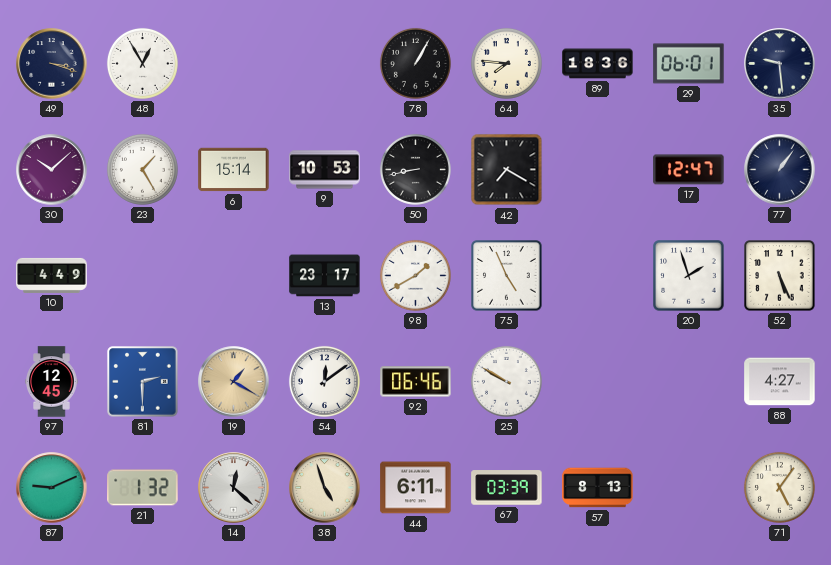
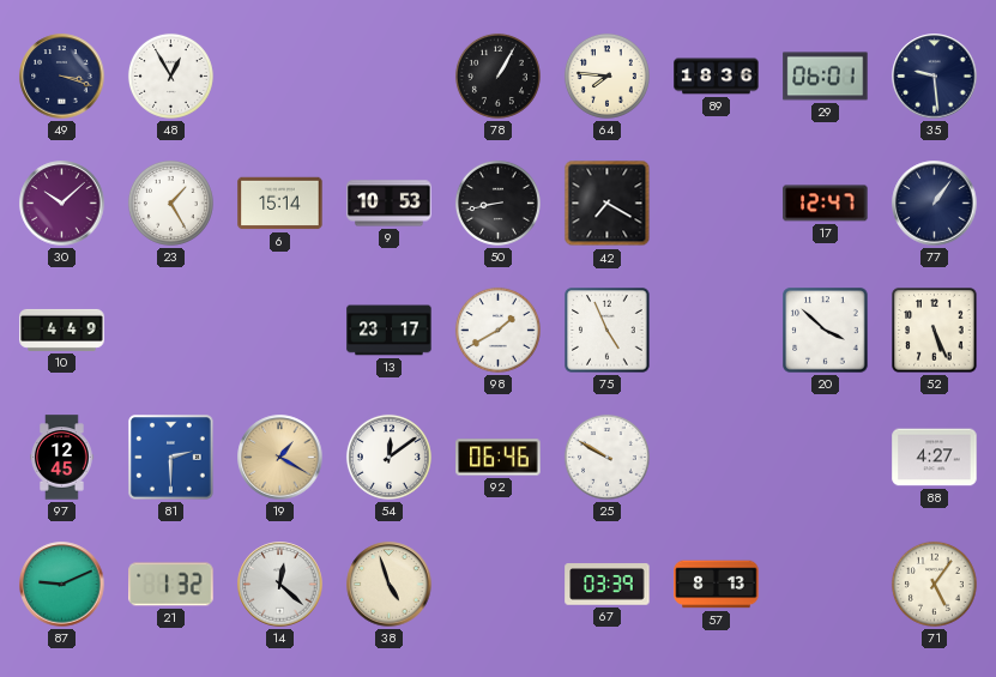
20: 1:57 -> 3:52
44: 6:11 -> none
